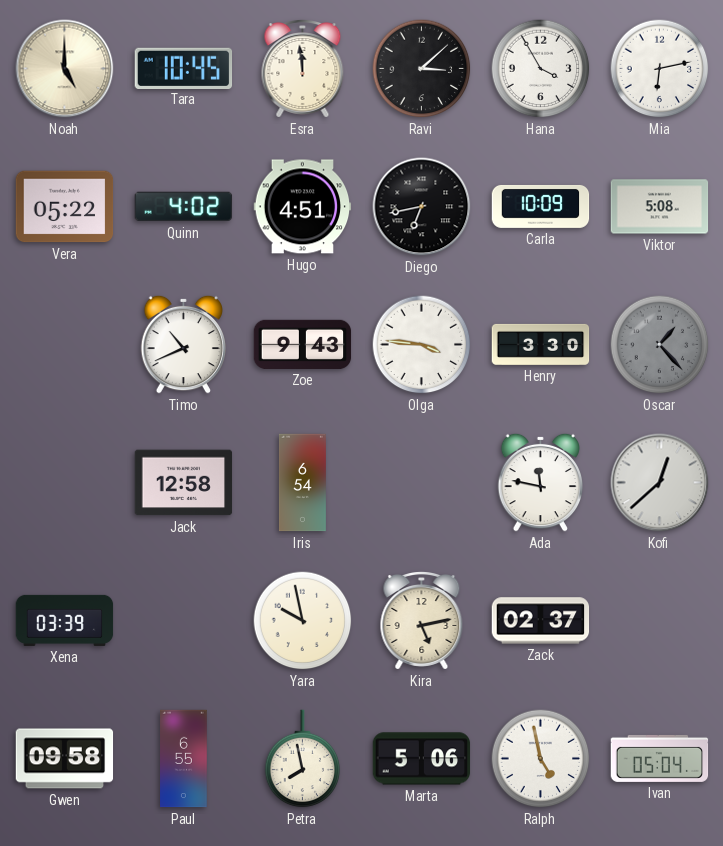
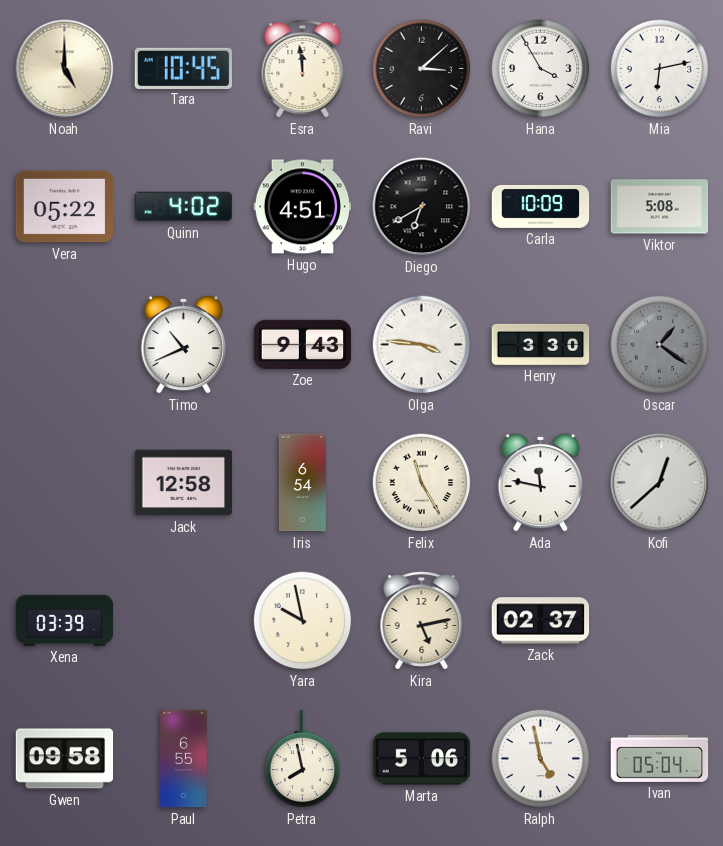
Diego: 6:43 -> 6:40
Oscar: 1:23 -> 1:21
Felix: none -> 11:25
